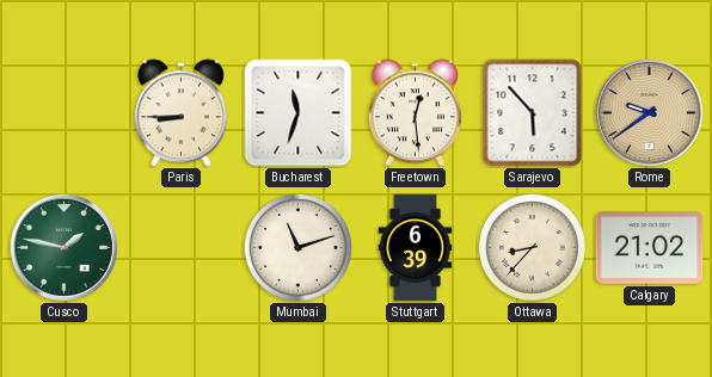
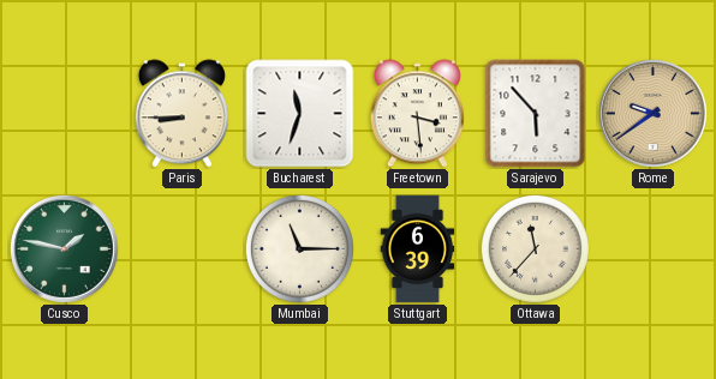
Freetown: 12:29 -> 3:29
Mumbai: 11:12 -> 11:15
Ottawa: 8:37 -> 11:37
Calgary: 21:02 -> none
